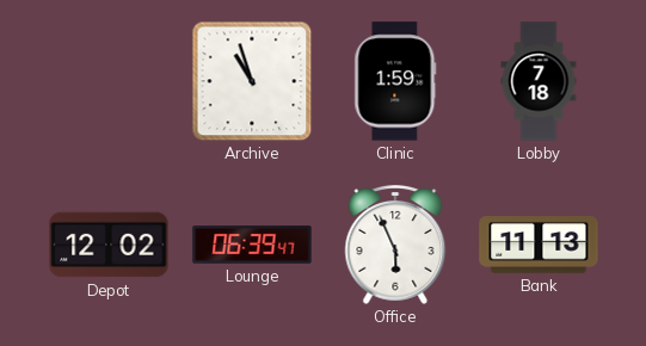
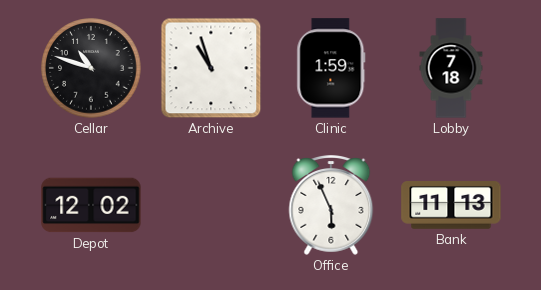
Cellar: none -> 10:48
Lounge: 06:39 -> none
